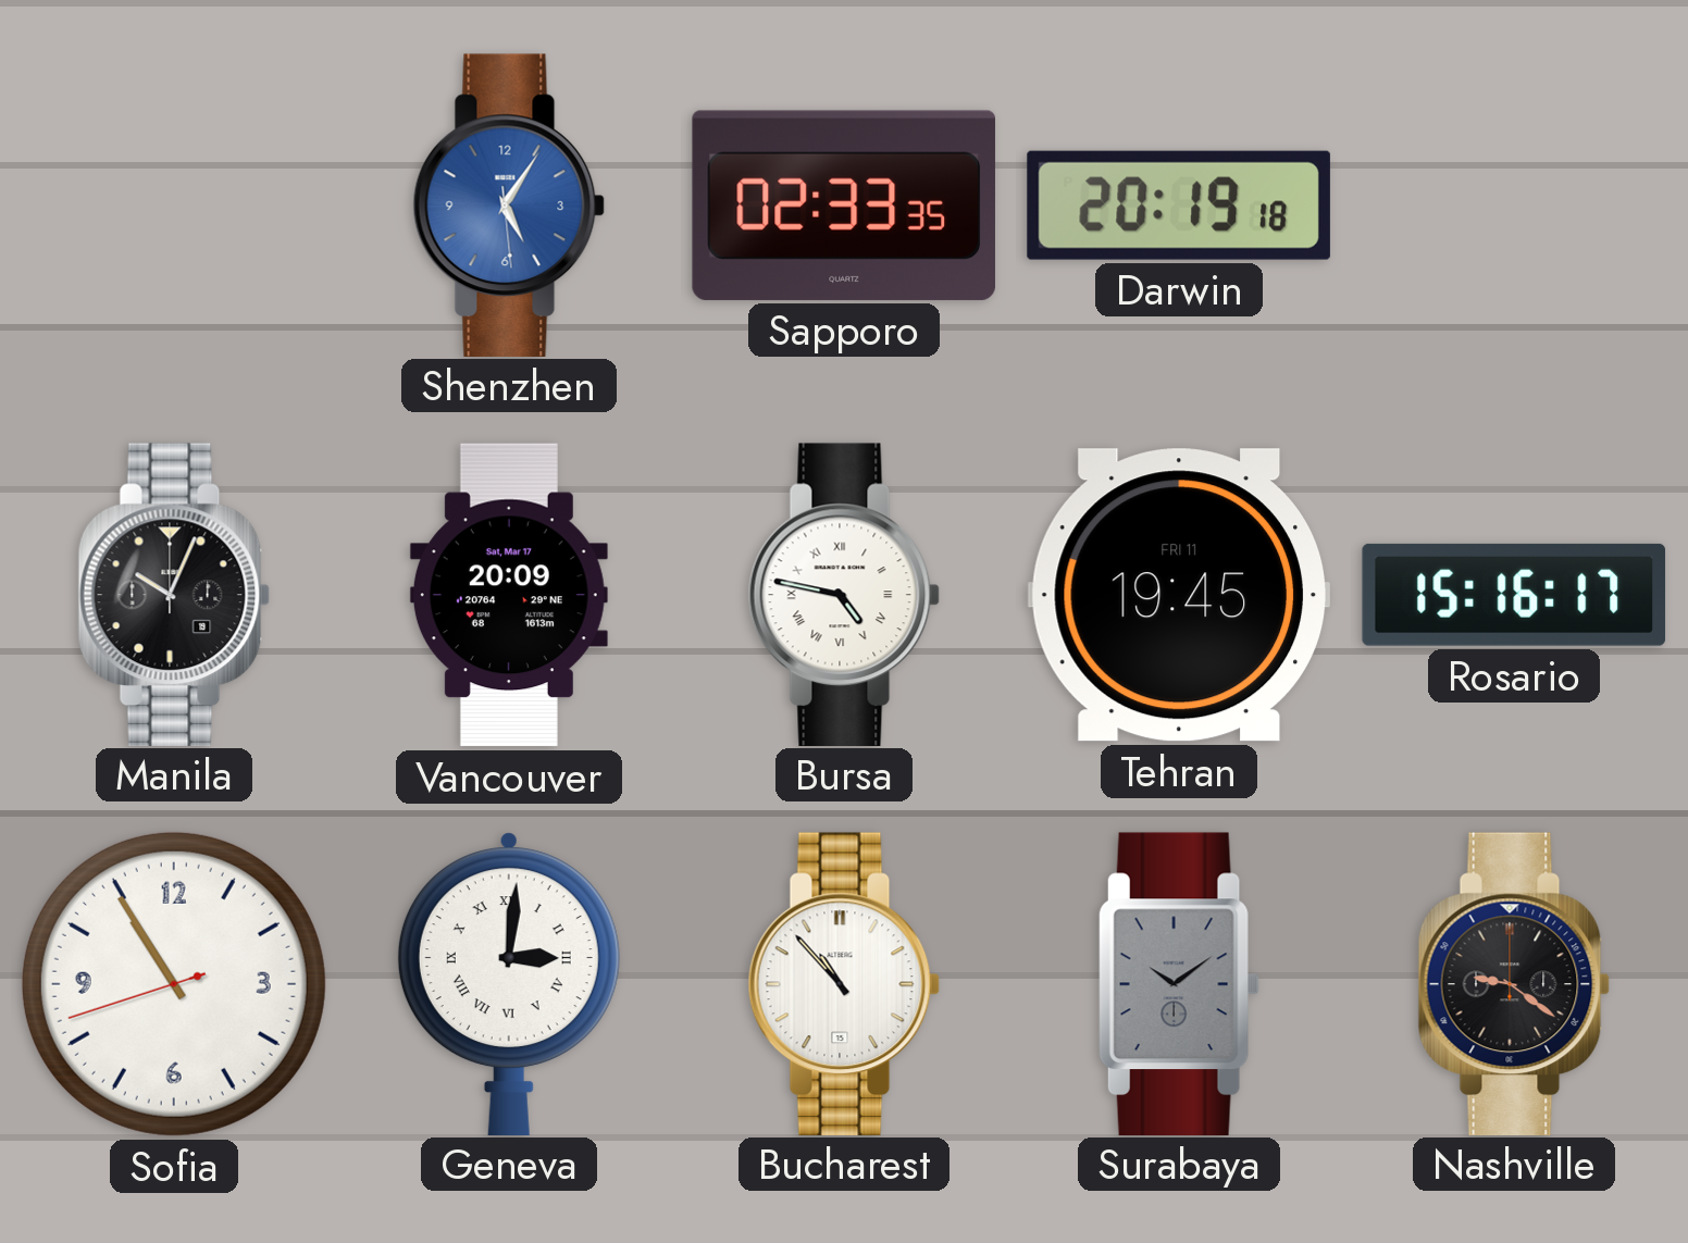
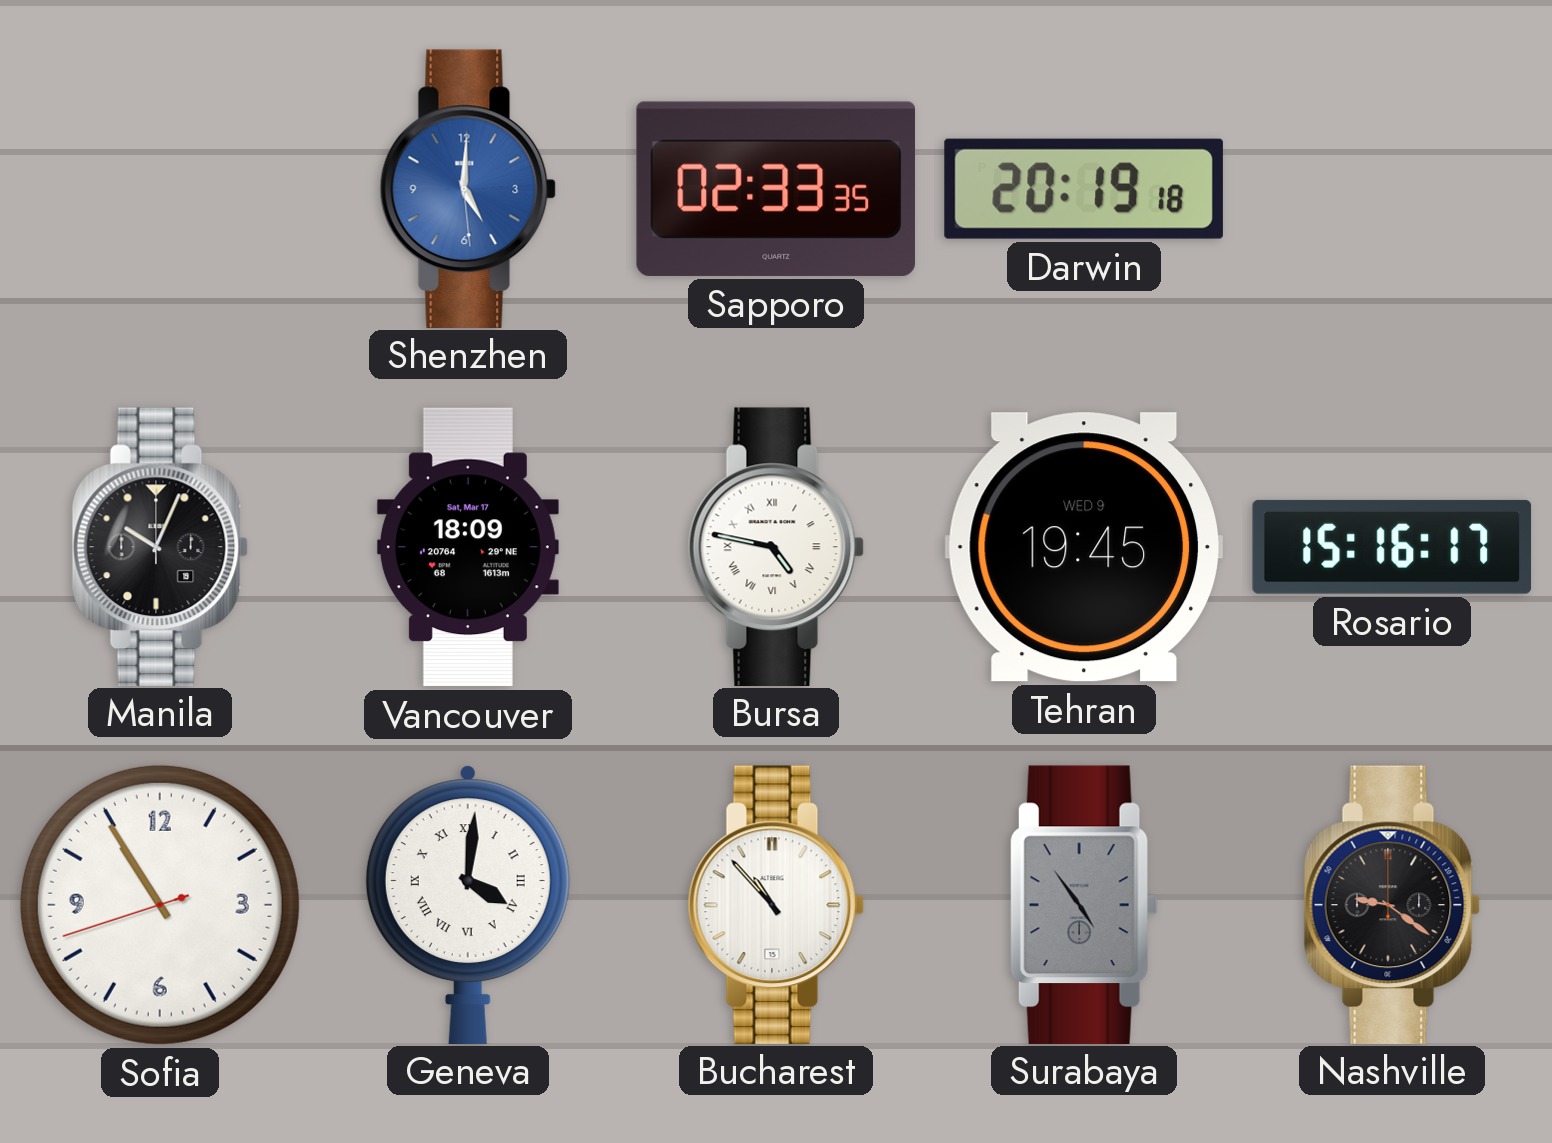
Shenzhen: 5:05 -> 5:00
Vancouver: 20:09 -> 18:09
Tehran date: FRI 11 -> WED 9
Geneva: 3:01 -> 4:01
Surabaya: 10:09 -> 4:54
